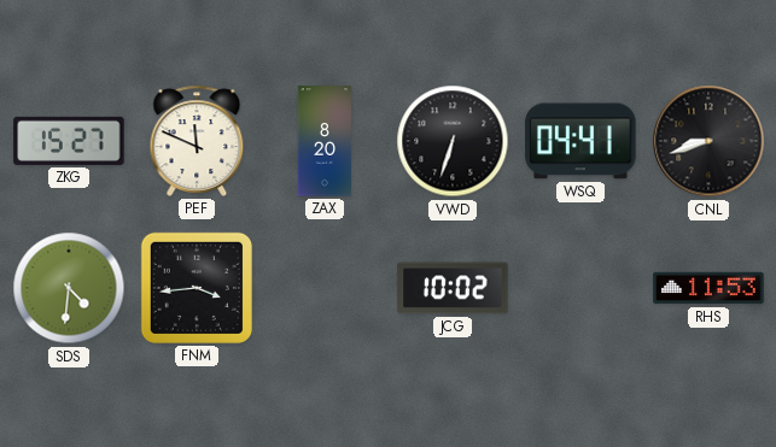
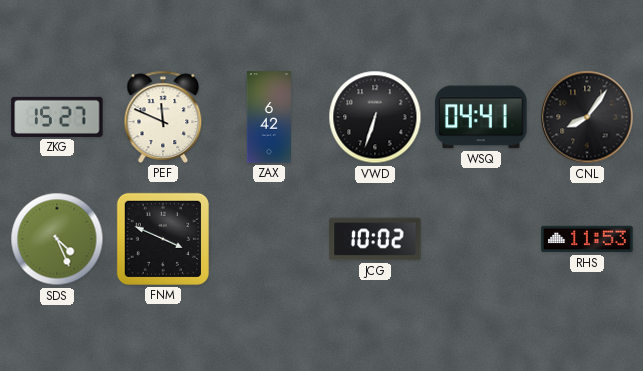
ZAX: 8:20 -> 6:42
CNL: 8:42 -> 8:06
SDS: 4:31 -> 4:26
FNM: 3:44 -> 3:49
